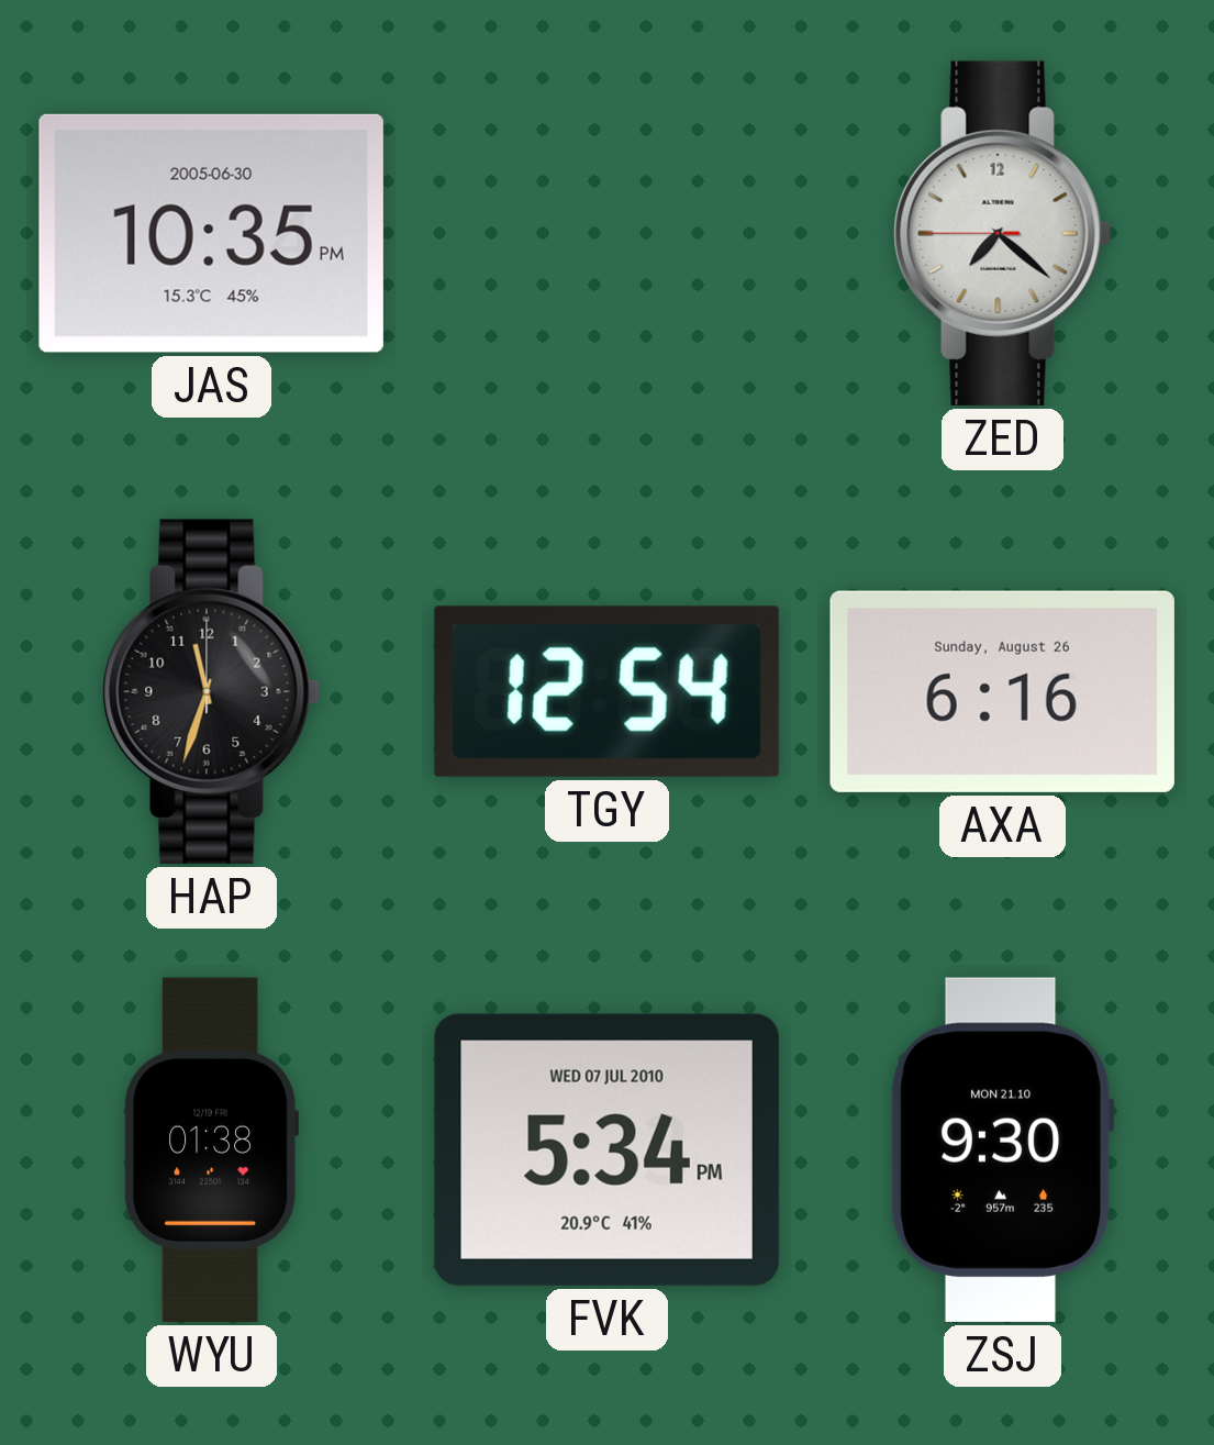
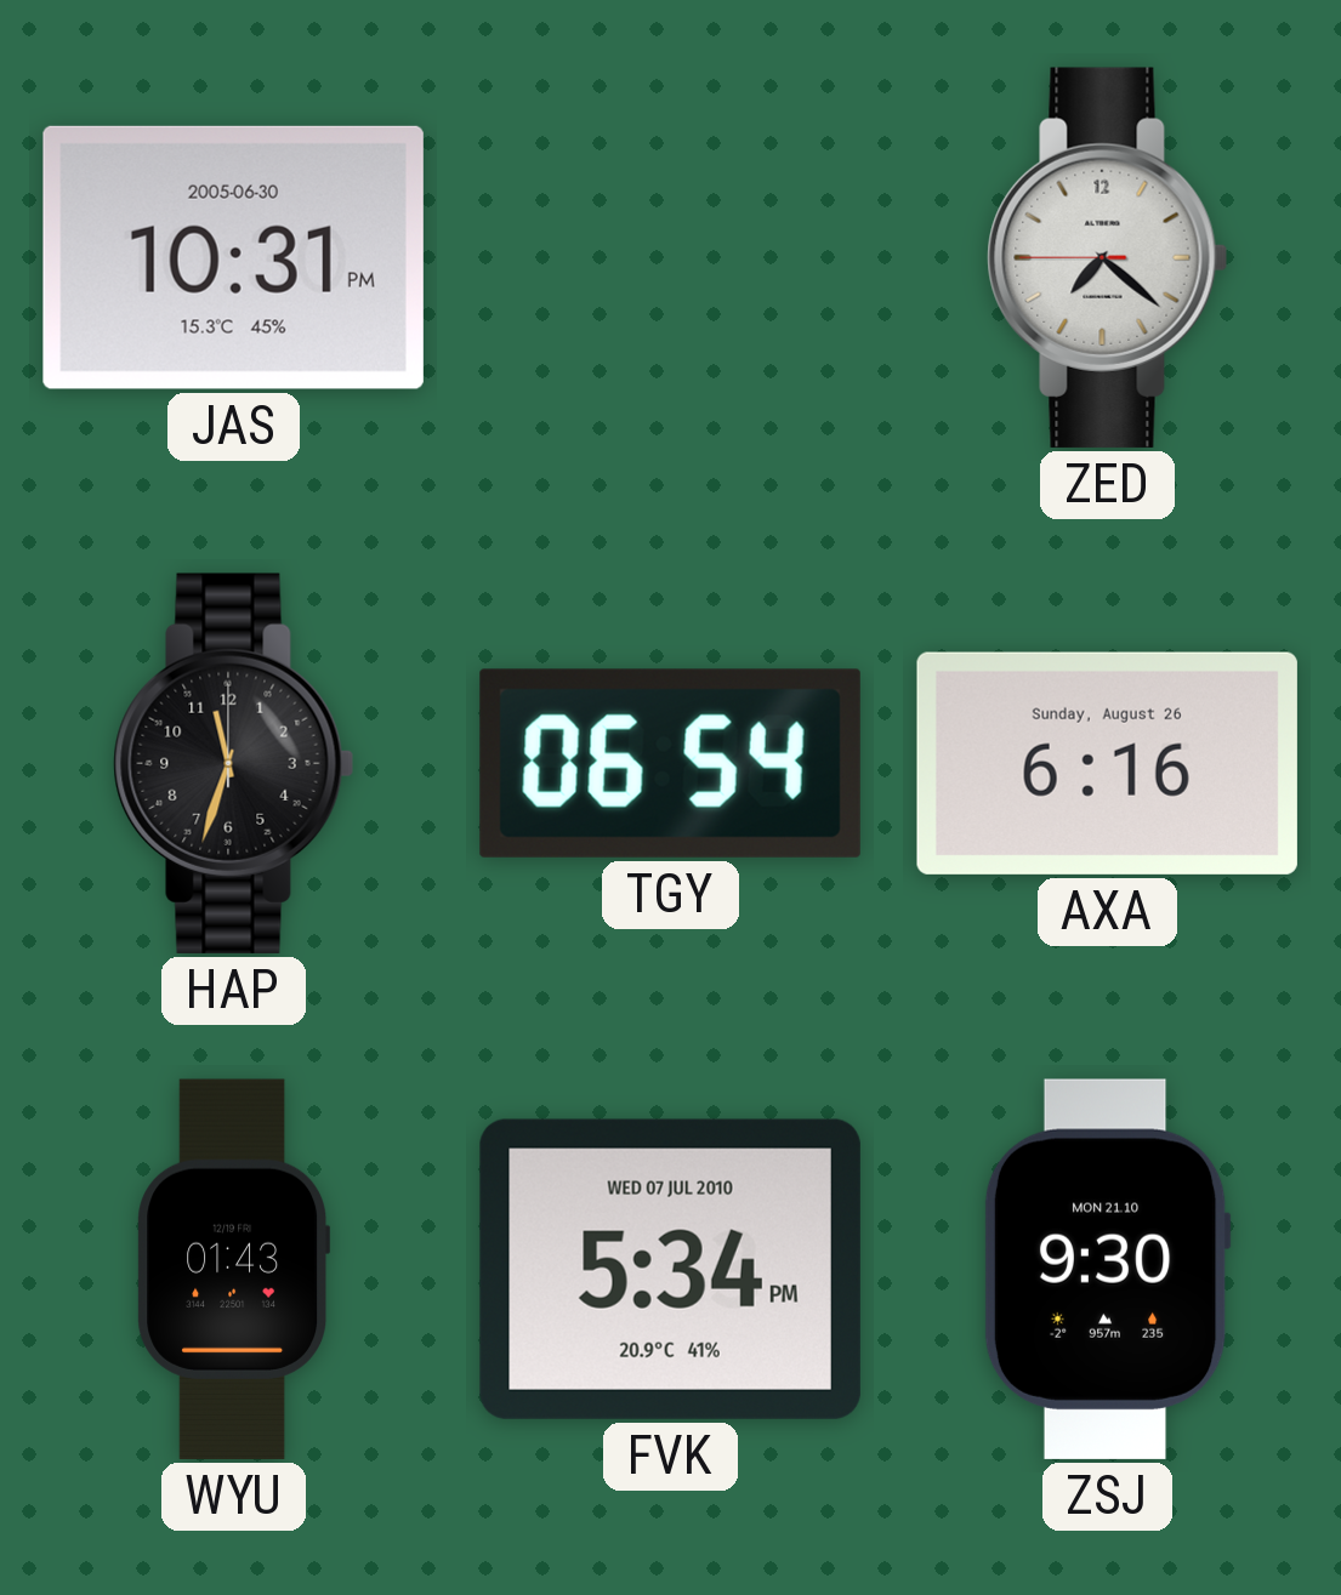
JAS: 10:35 -> 10:31
TGY: 12:54 -> 06:54
WYU: 01:38 -> 01:43
